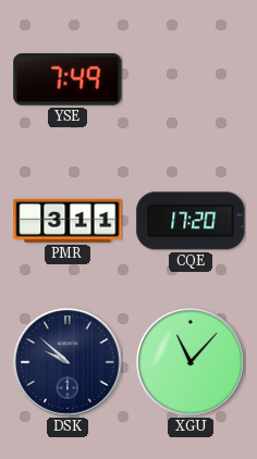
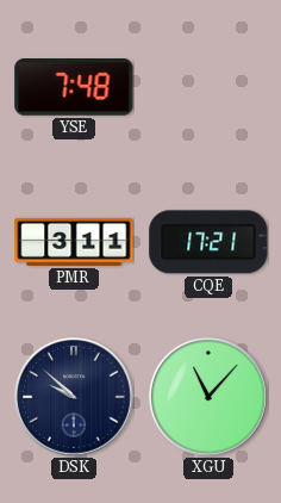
YSE: 7:49 -> 7:48
CQE: 17:20 -> 17:21
